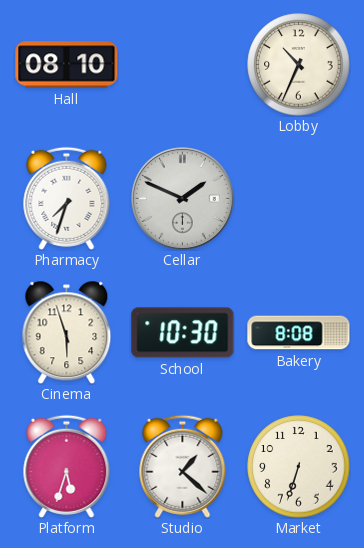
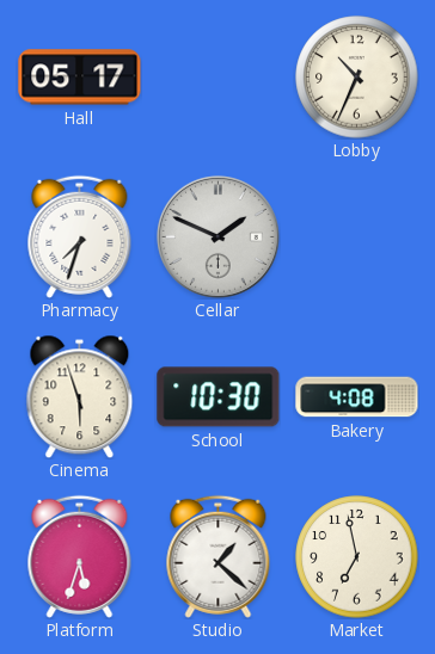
Hall: 08:10 -> 05:17
Bakery: 8:08 -> 4:08
Market: 6:33 -> 6:58
